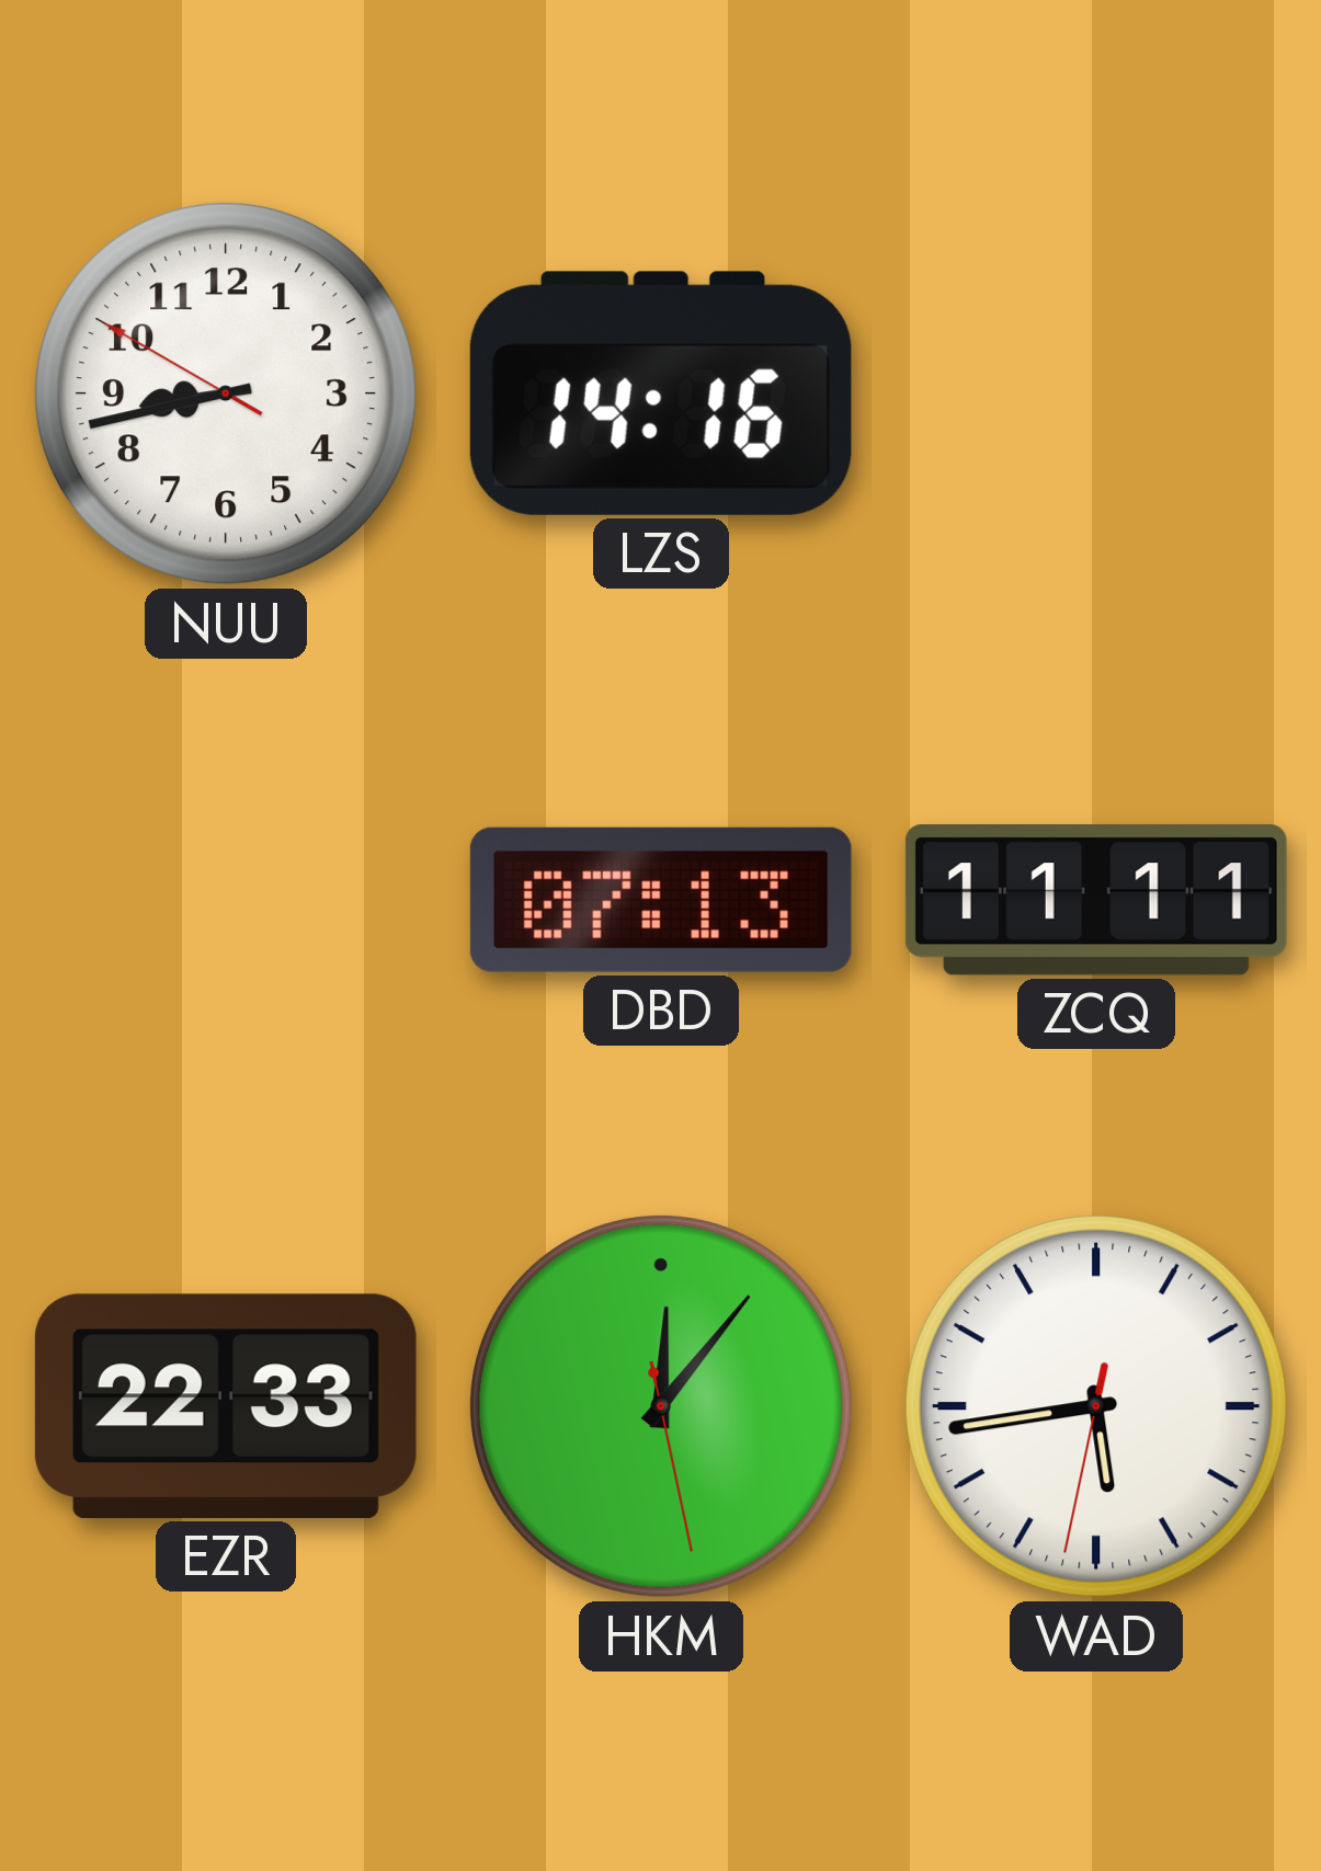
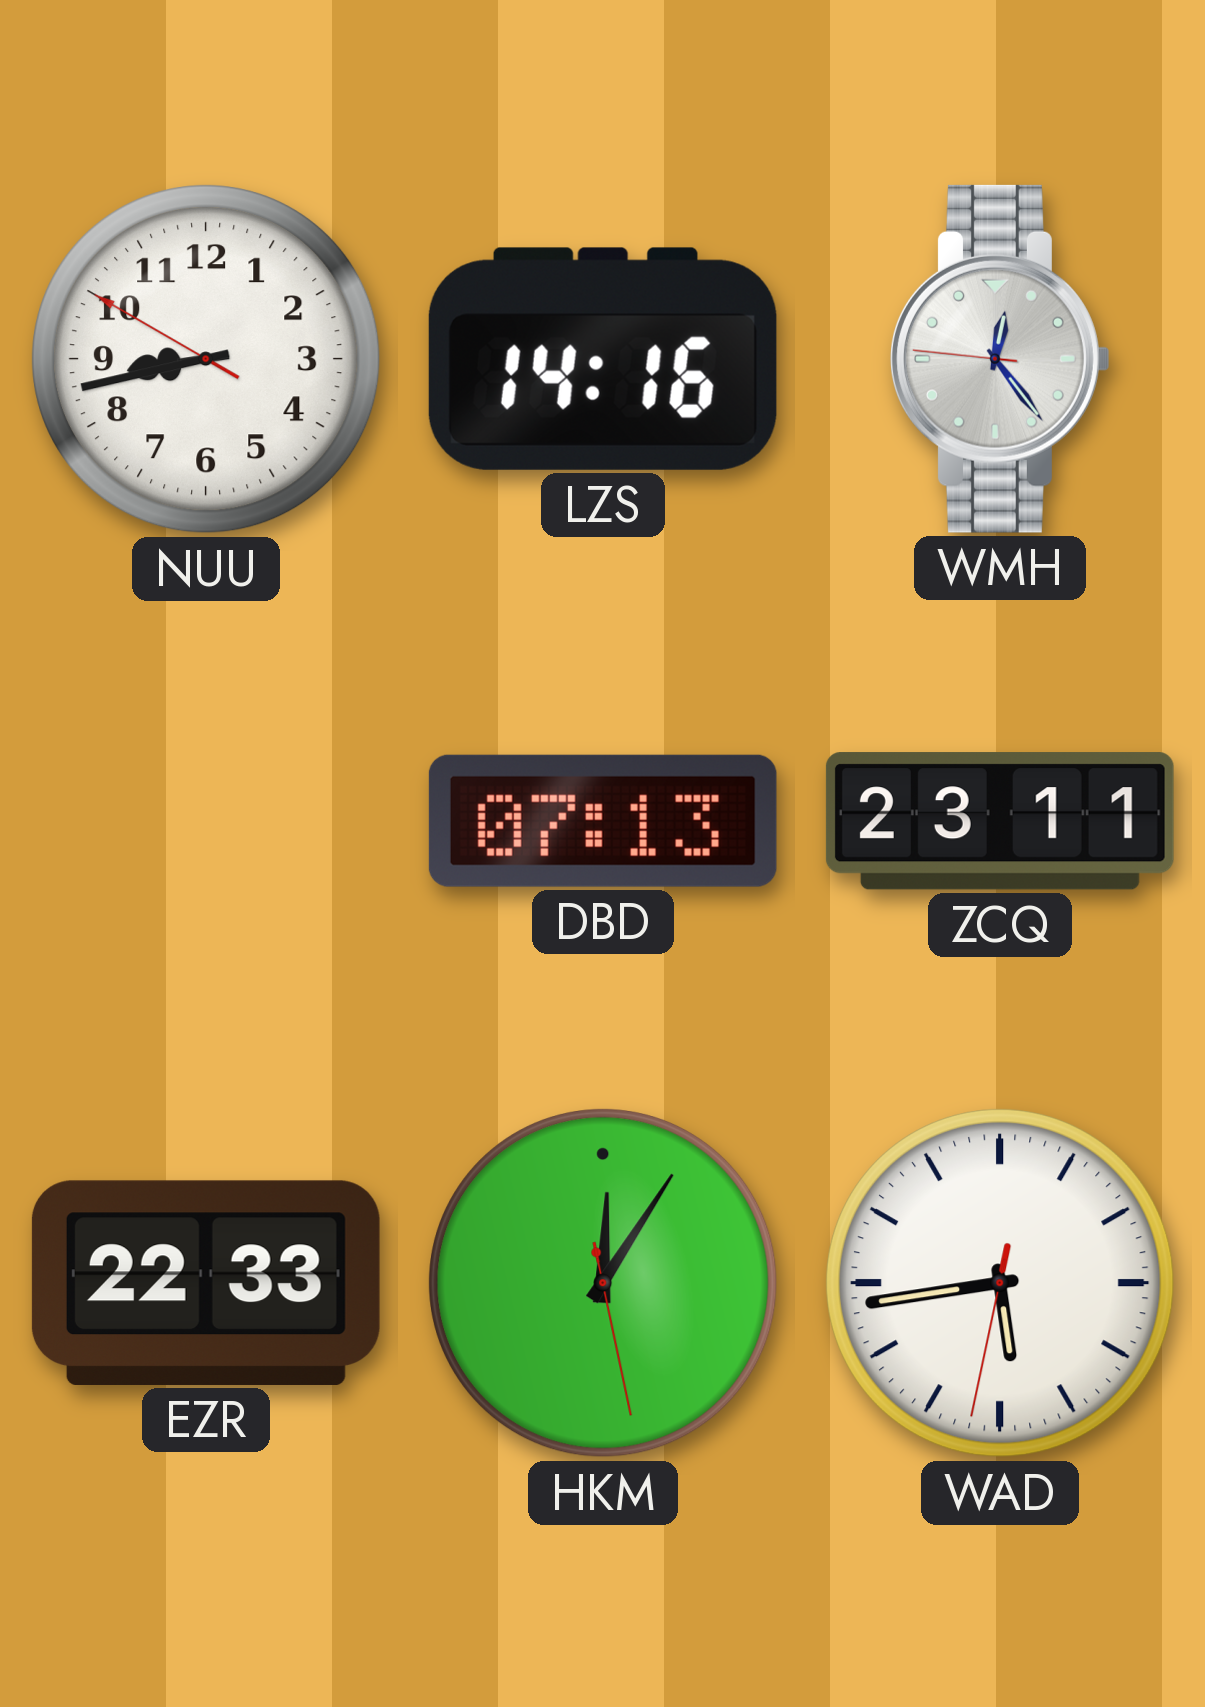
WMH: none -> 12:23
ZCQ: 11:11 -> 23:11
HKM: 12:06 -> 12:05
